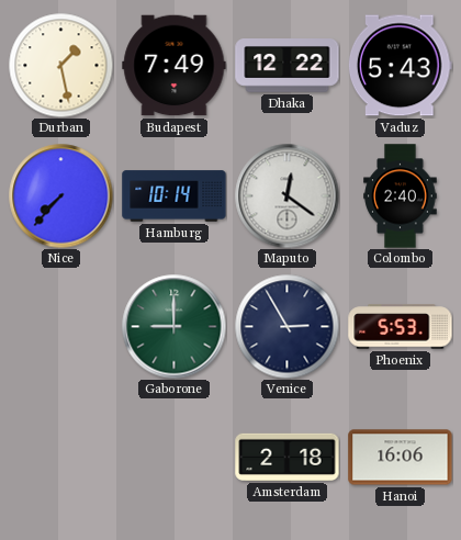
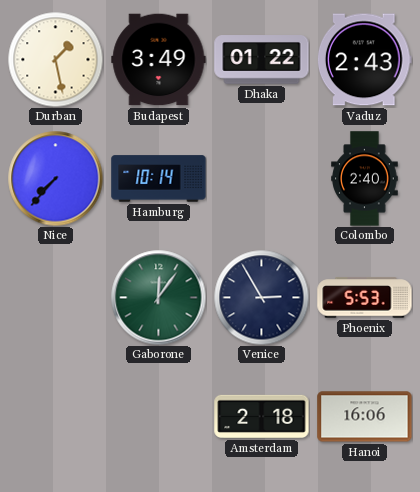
Budapest: 7:49 -> 3:49
Dhaka: 12:22 -> 01:22
Vaduz: 5:43 -> 2:43
Maputo: 12:21 -> none
Gaborone: 9:00 -> 12:06
